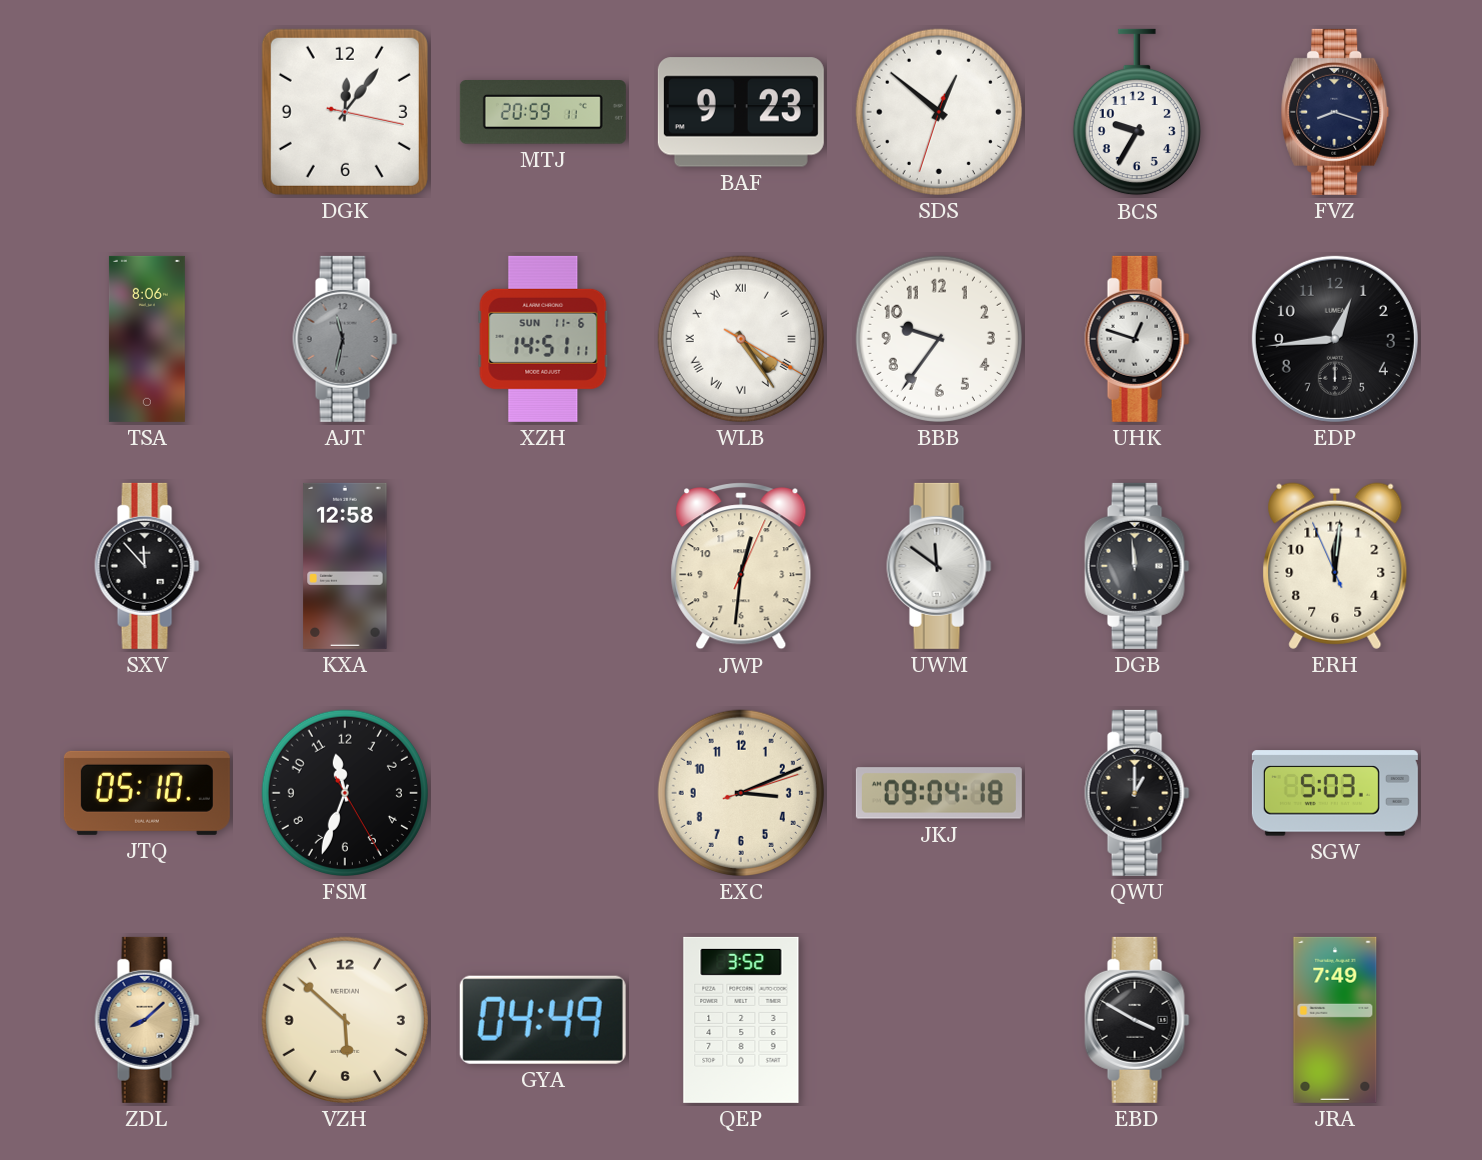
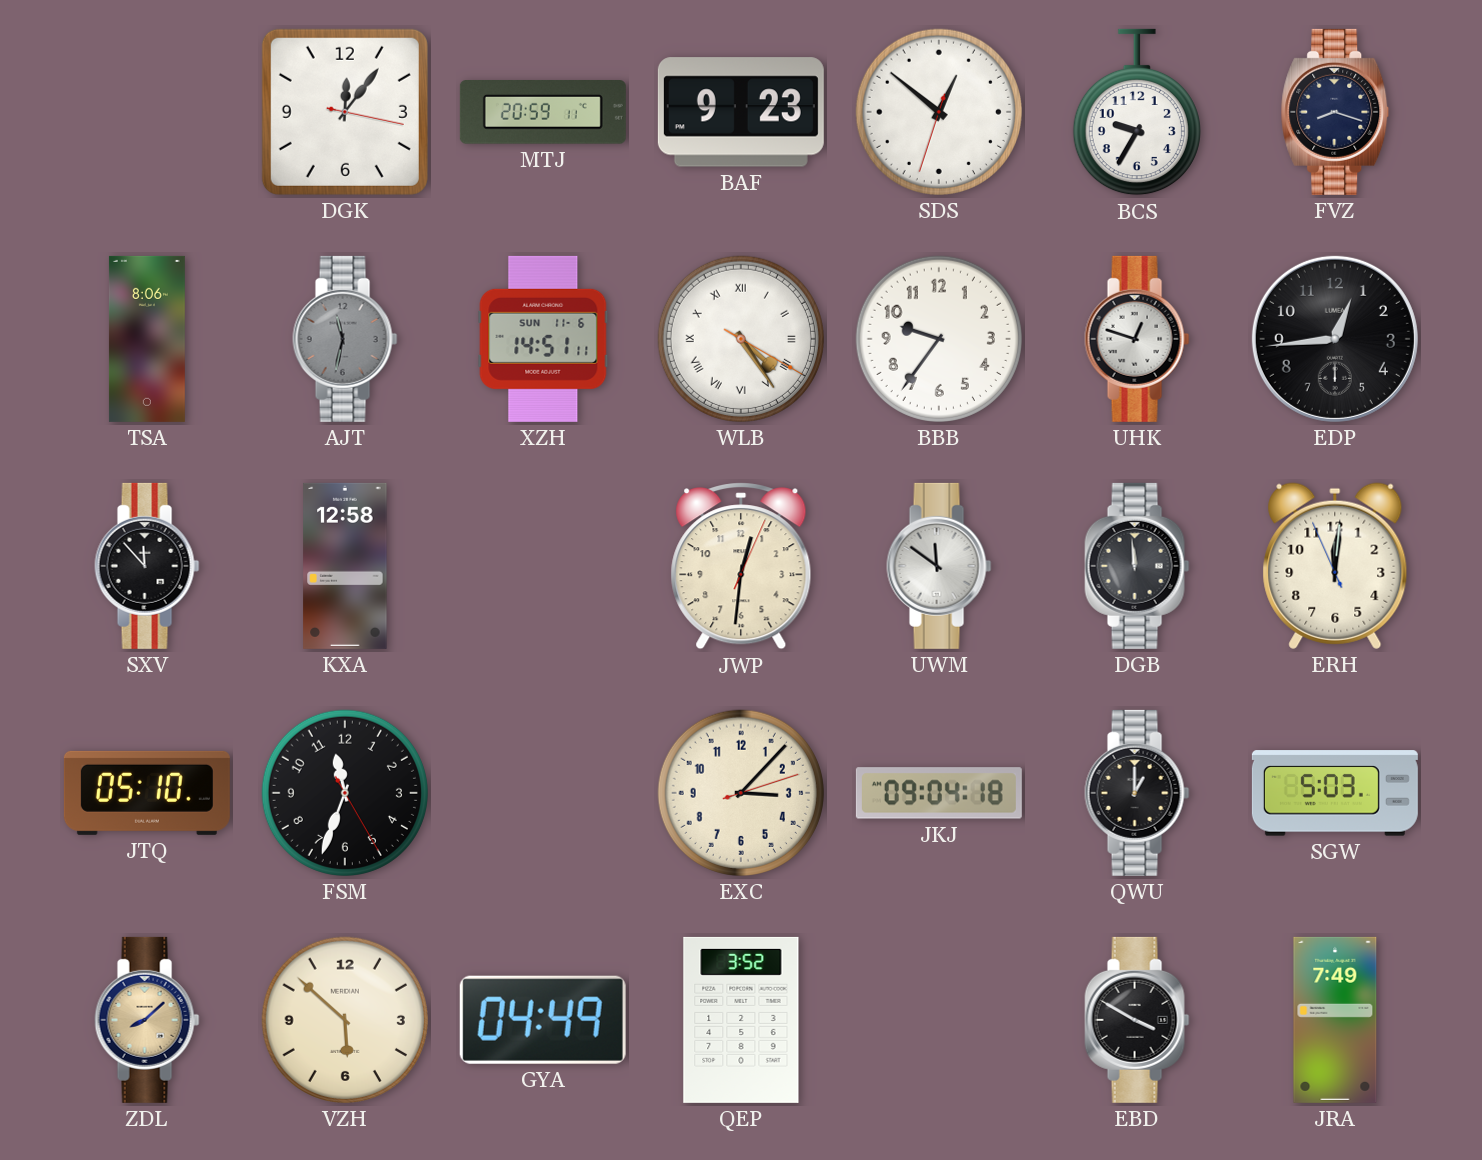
EXC: 3:11 -> 3:07
